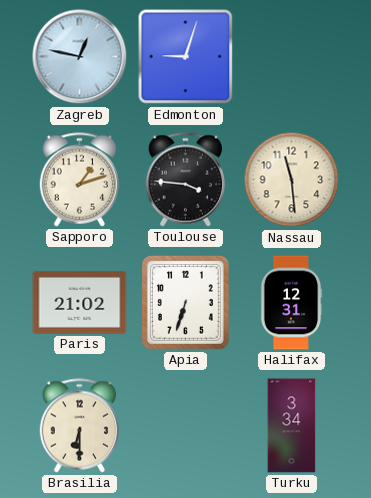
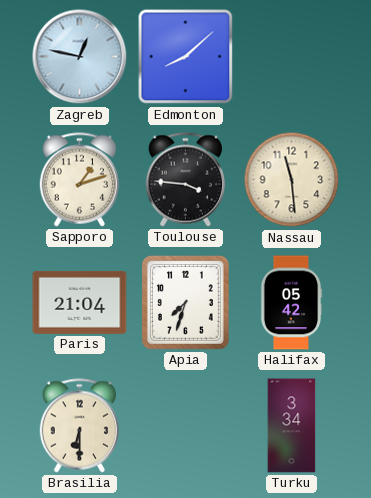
Edmonton: 9:03 -> 8:08
Paris: 21:02 -> 21:04
Apia: 6:33 -> 7:33
Halifax: 12:31 -> 05:42
